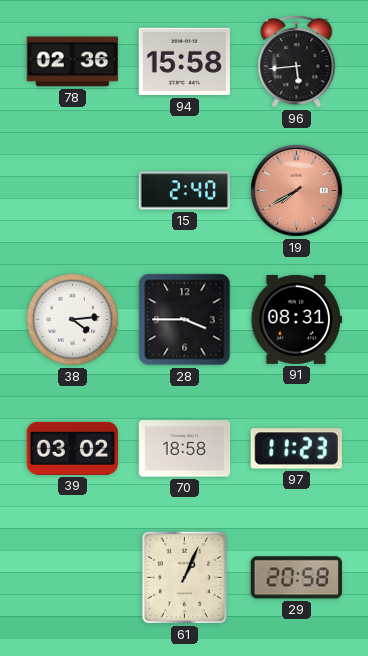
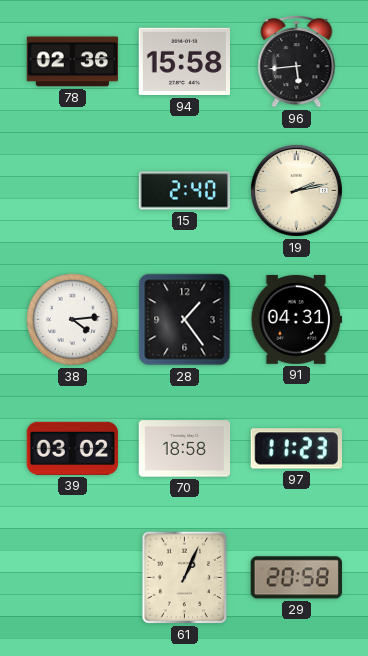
19: 7:40 -> 2:13
19 dial: salmon -> cream
28: 3:45 -> 1:24
91: 08:31 -> 04:31
